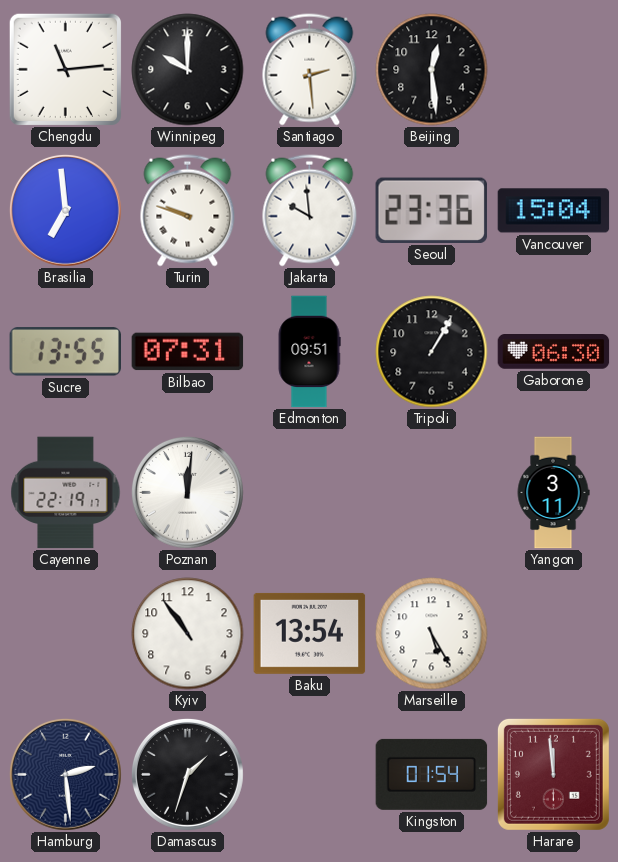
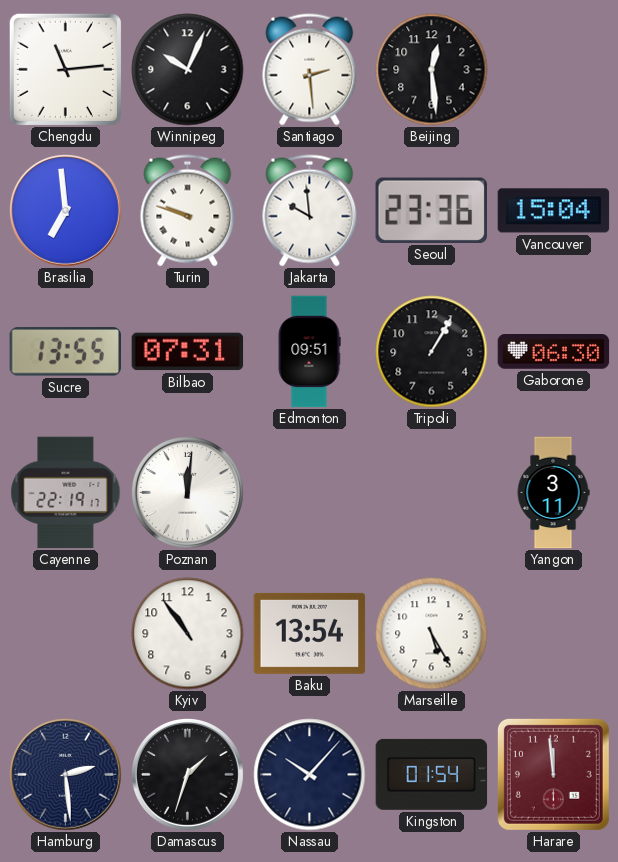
Winnipeg: 10:00 -> 10:04
Nassau: none -> 10:07
